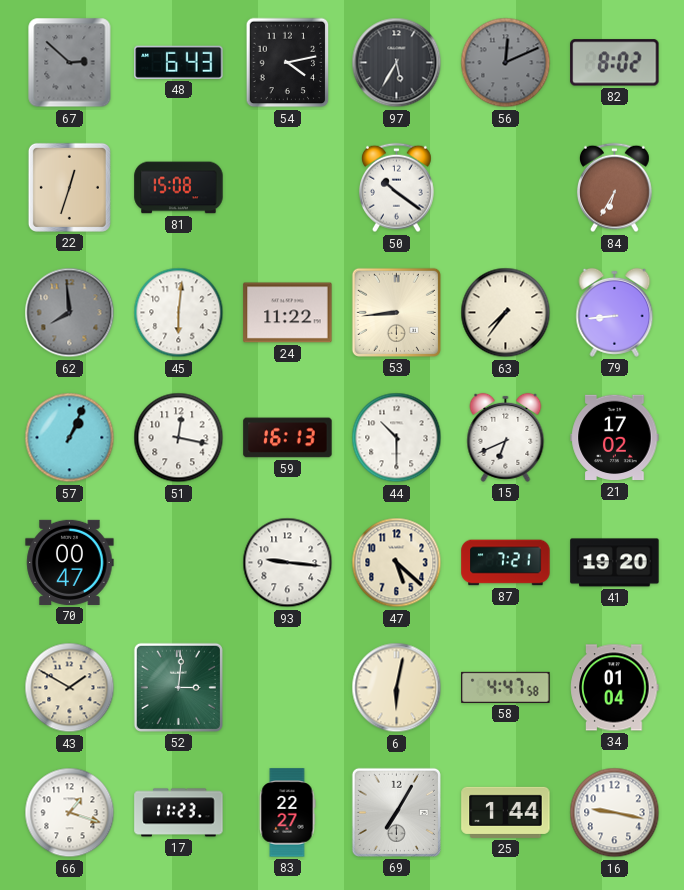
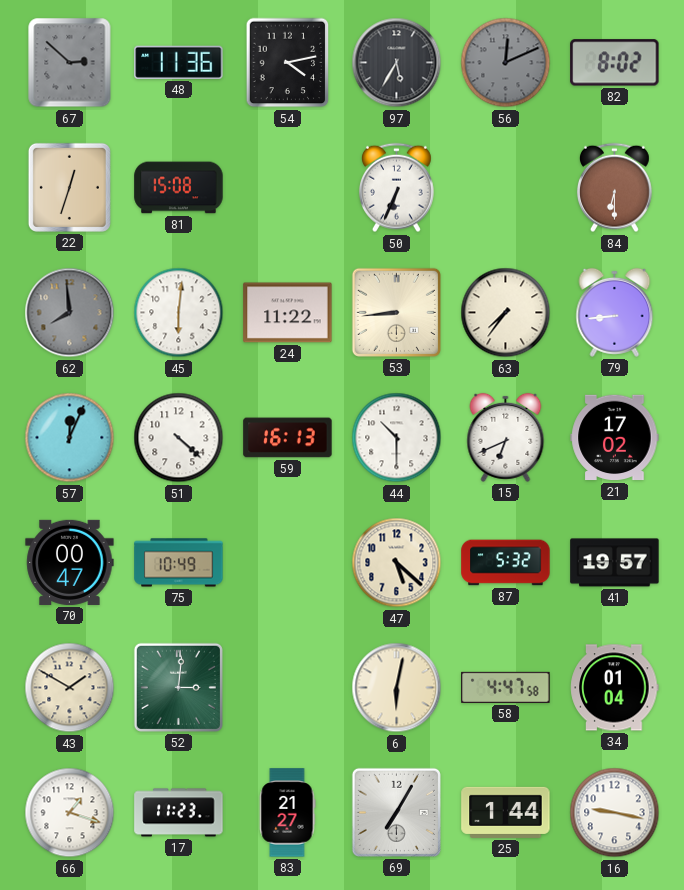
48: 6:43 -> 11:36
50: 10:21 -> 6:34
84: 6:35 -> 6:30
57: 1:04 -> 12:04
51: 12:17 -> 4:22
75: none -> 10:49
93: 9:16 -> none
87: 7:21 -> 5:32
41: 19:20 -> 19:57
83: 22:27 -> 21:27
